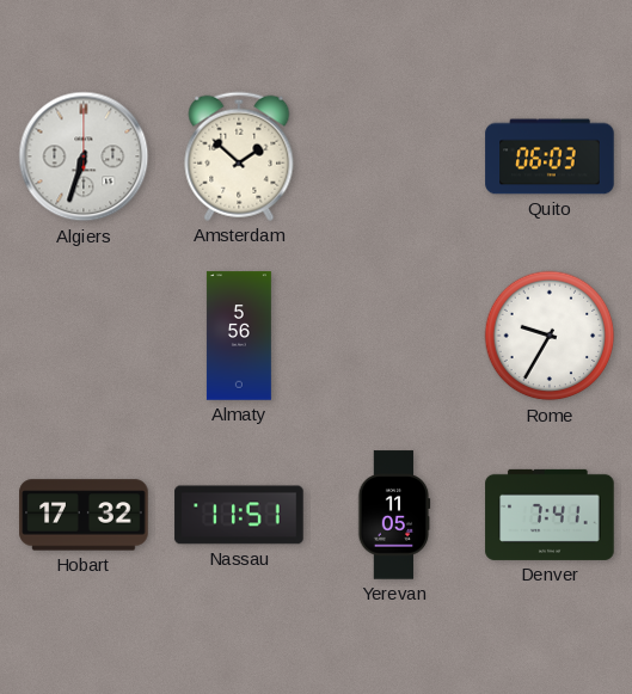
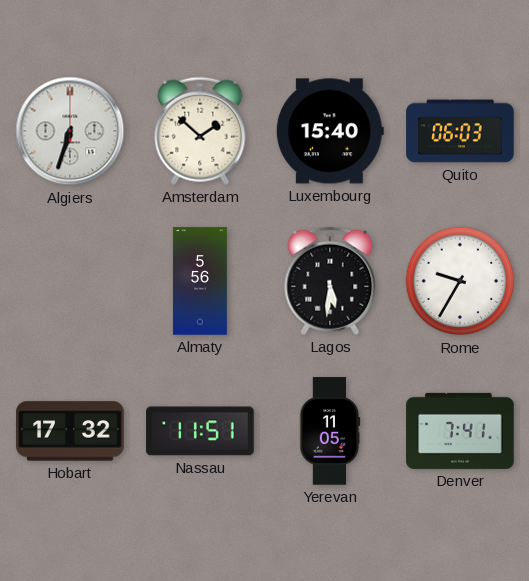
Luxembourg: none -> 15:40
Lagos: none -> 5:31
